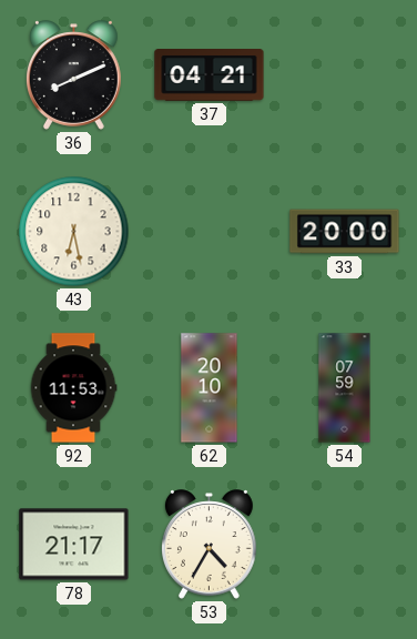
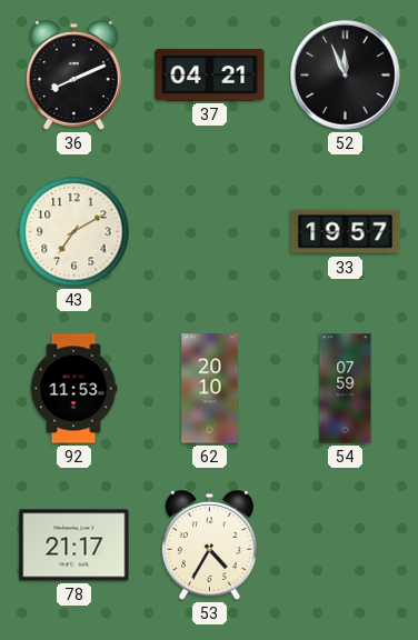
52: none -> 11:56
43: 6:28 -> 7:10
33: 20:00 -> 19:57
